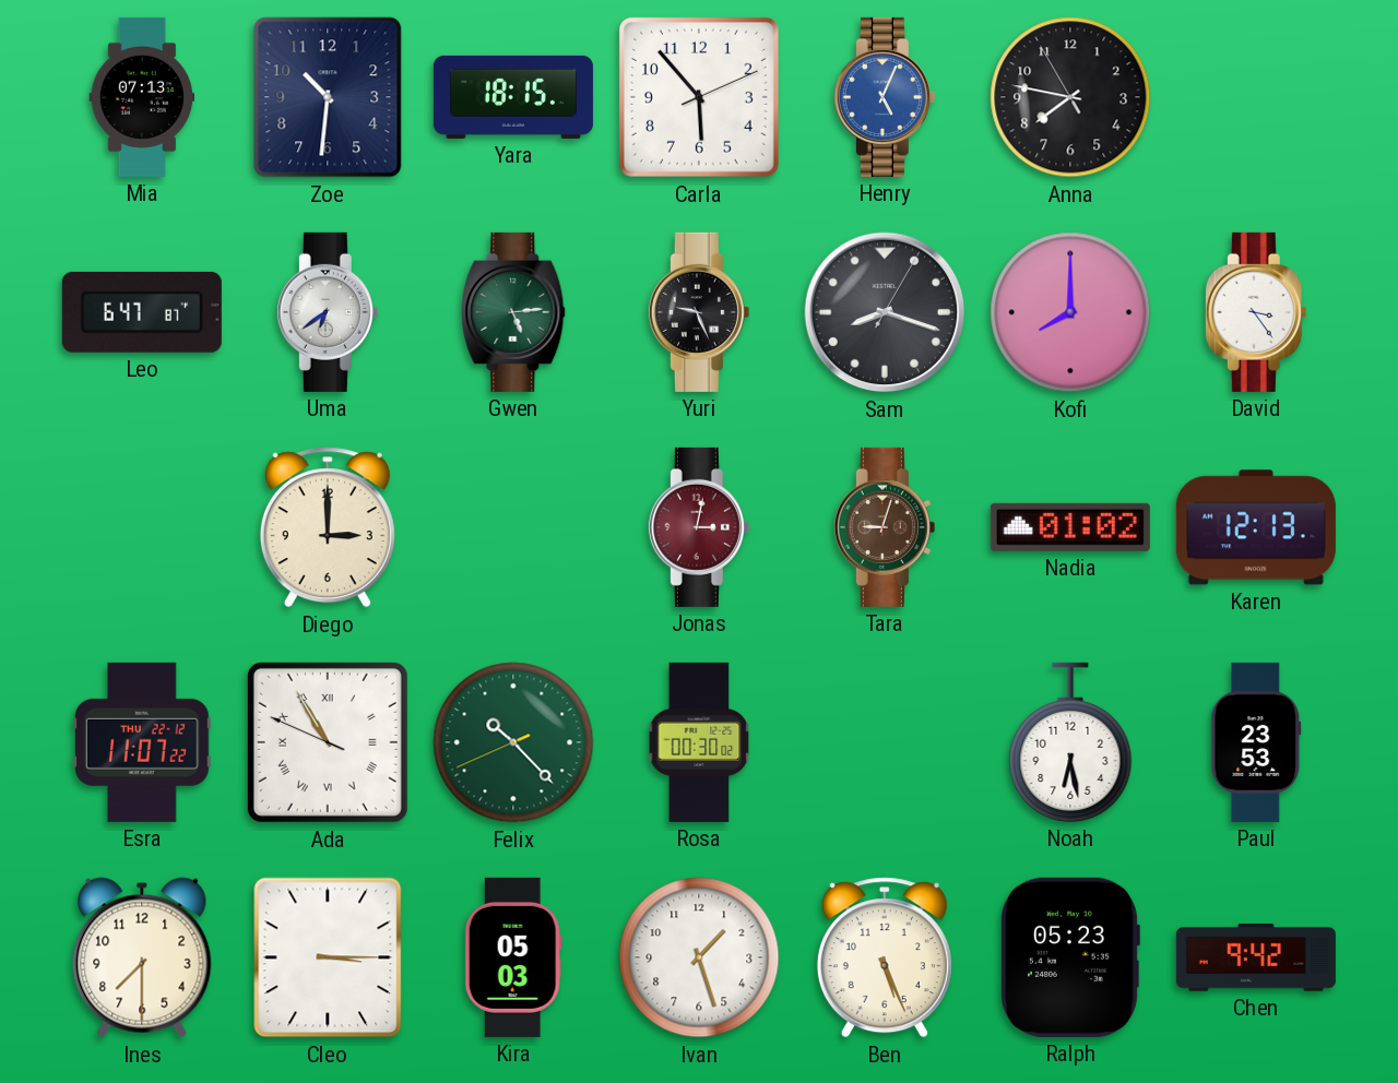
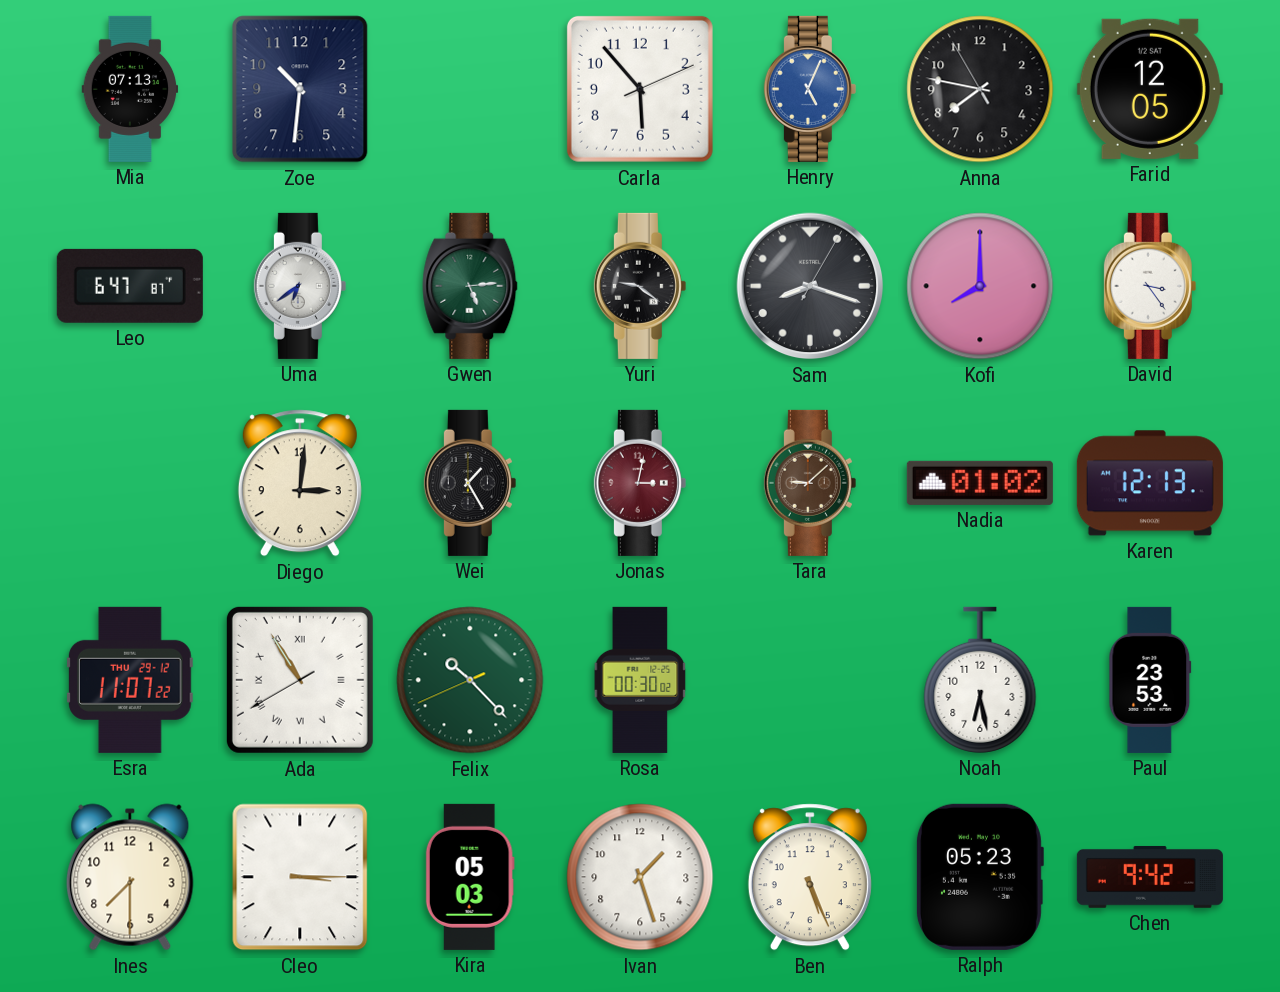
Yara: 18:15 -> none
Farid: none -> 12:05
Yuri: 9:26 -> 9:21
Diego: 3:00 -> 3:01
Wei: none -> 1:25
Tara: 9:03 -> 9:08
Esra date: THU 22-12 -> THU 29-12
Ada: 10:54:49 -> 10:54:40
